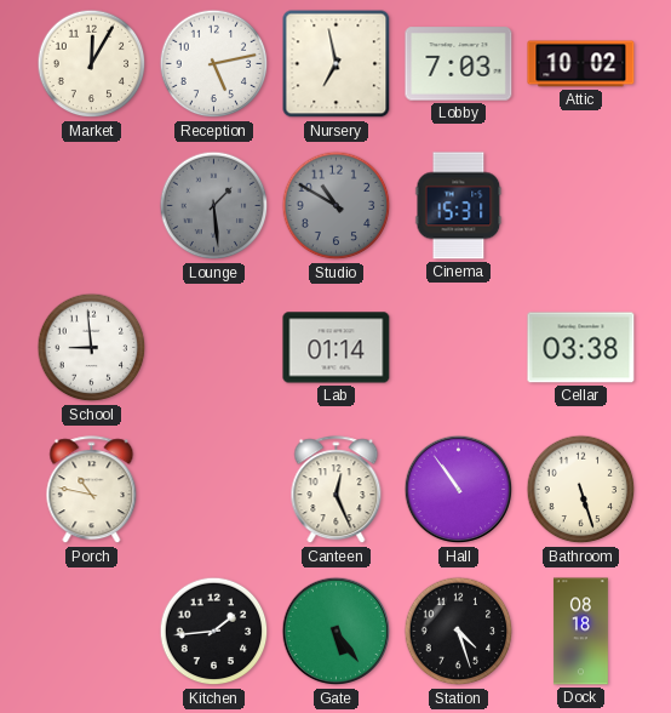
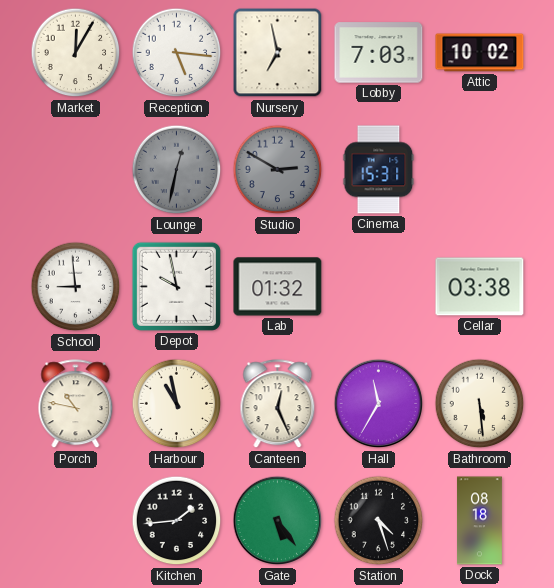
Reception: 5:13 -> 5:16
Lounge: 1:29 -> 12:32
Studio: 10:50 -> 2:50
Depot: none -> 9:58
Lab: 01:14 -> 01:32
Harbour: none -> 10:58
Hall: 10:54 -> 11:35
Bathroom: 5:27 -> 5:29
